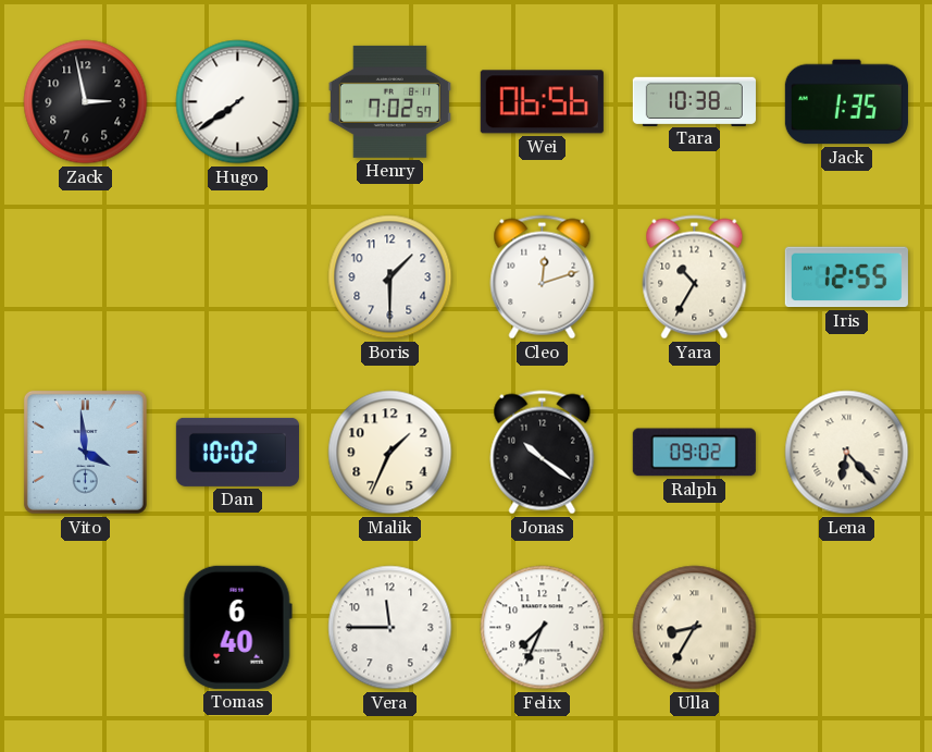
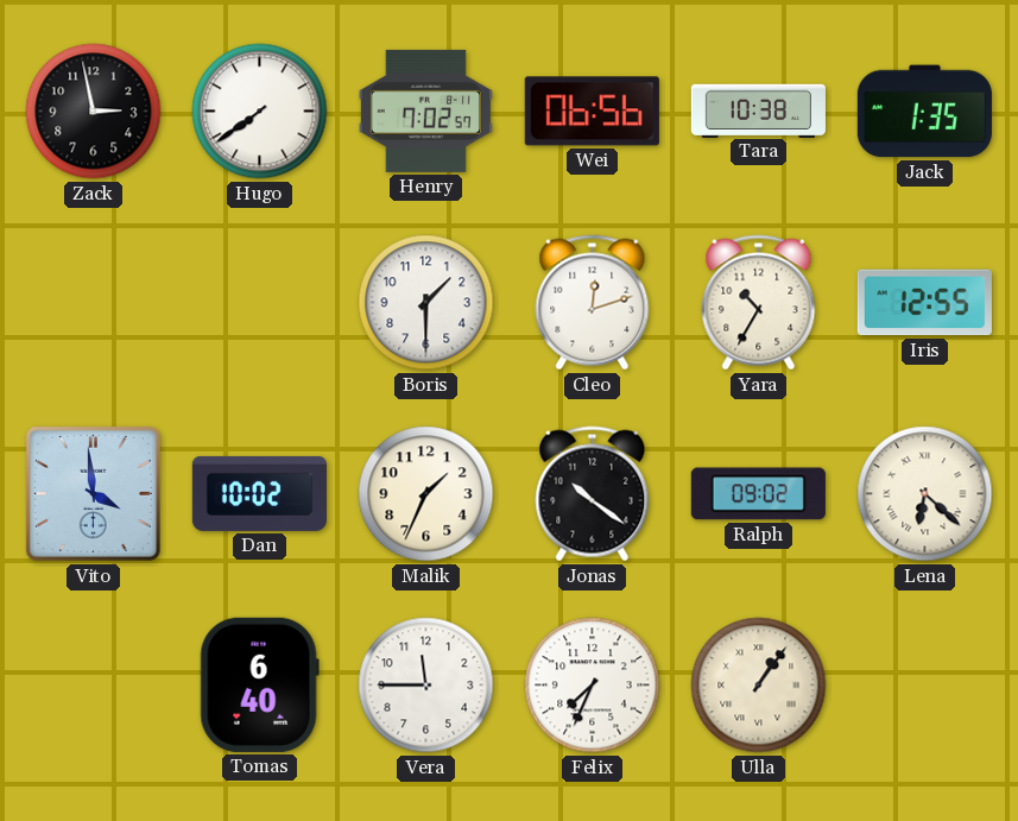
Lena: 6:23 -> 6:22
Ulla: 8:35 -> 1:06
